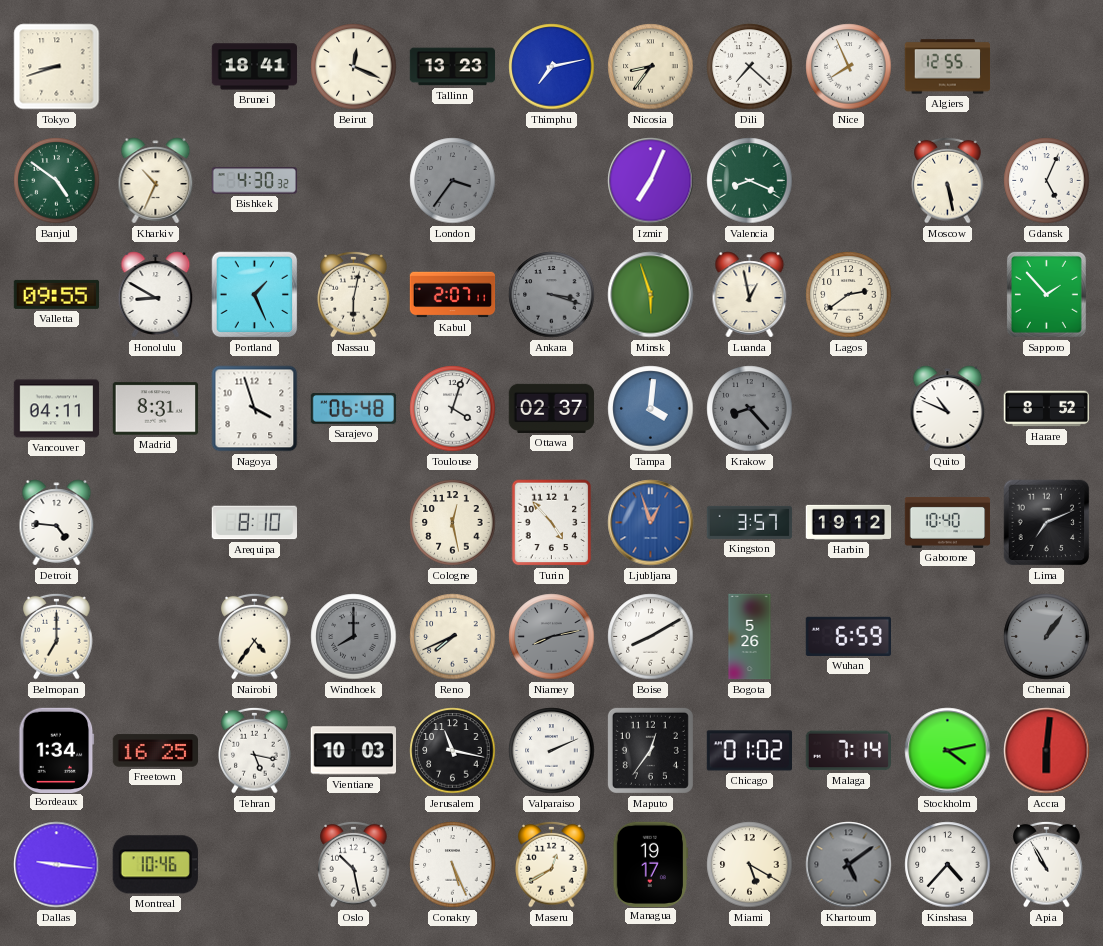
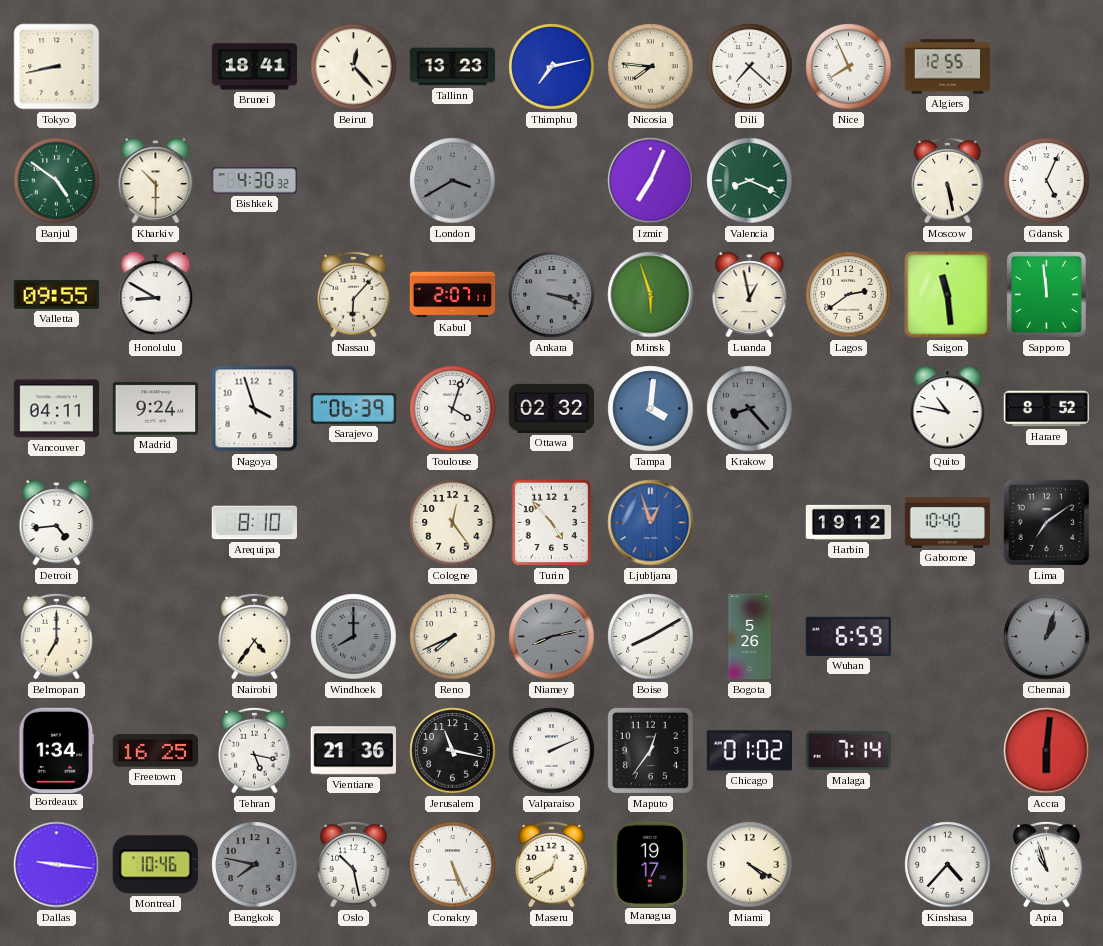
Tokyo: 8:42 -> 8:43
Beirut: 12:19 -> 12:23
Nicosia: 8:36 -> 7:46
Kharkiv: 10:34 -> 10:30
London: 3:36 -> 3:40
Portland: 1:26 -> none
Nassau: 6:02 -> 6:07
Saigon: none -> 11:29
Sapporo: 1:53 -> 11:59
Madrid: 8:31 -> 9:24
Sarajevo: 06:48 -> 06:39
Ottawa: 02:37 -> 02:32
Quito: 10:49 -> 10:47
Detroit: 4:46 -> 4:44
Cologne: 12:28 -> 12:24
Kingston: 3:57 -> none
Lima: 7:11 -> 7:09
Chennai: 1:06 -> 1:03
Vientiane: 10:03 -> 21:36
Stockholm: 4:13 -> none
Bangkok: none -> 7:47
Miami: 5:20 -> 4:20
Khartoum: 5:09 -> none
Apia: 10:55 -> 10:57
